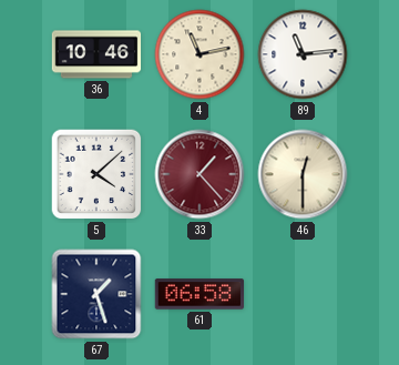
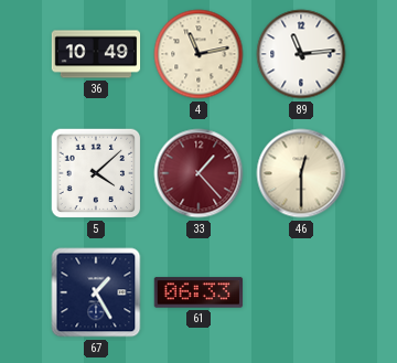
36: 10:46 -> 10:49
67: 1:27 -> 1:25
61: 06:58 -> 06:33
